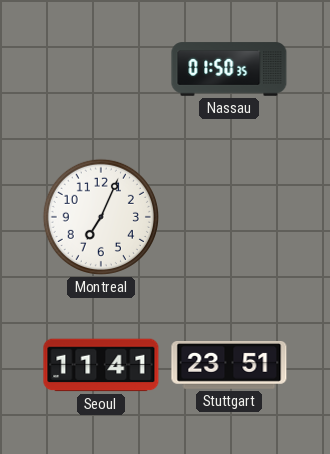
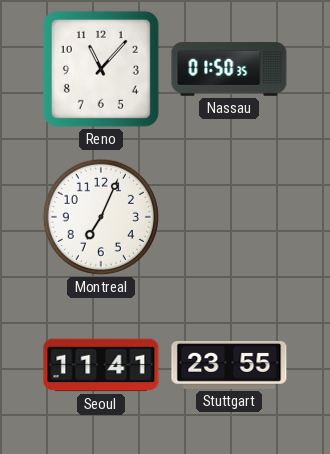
Reno: none -> 11:07
Stuttgart: 23:51 -> 23:55
